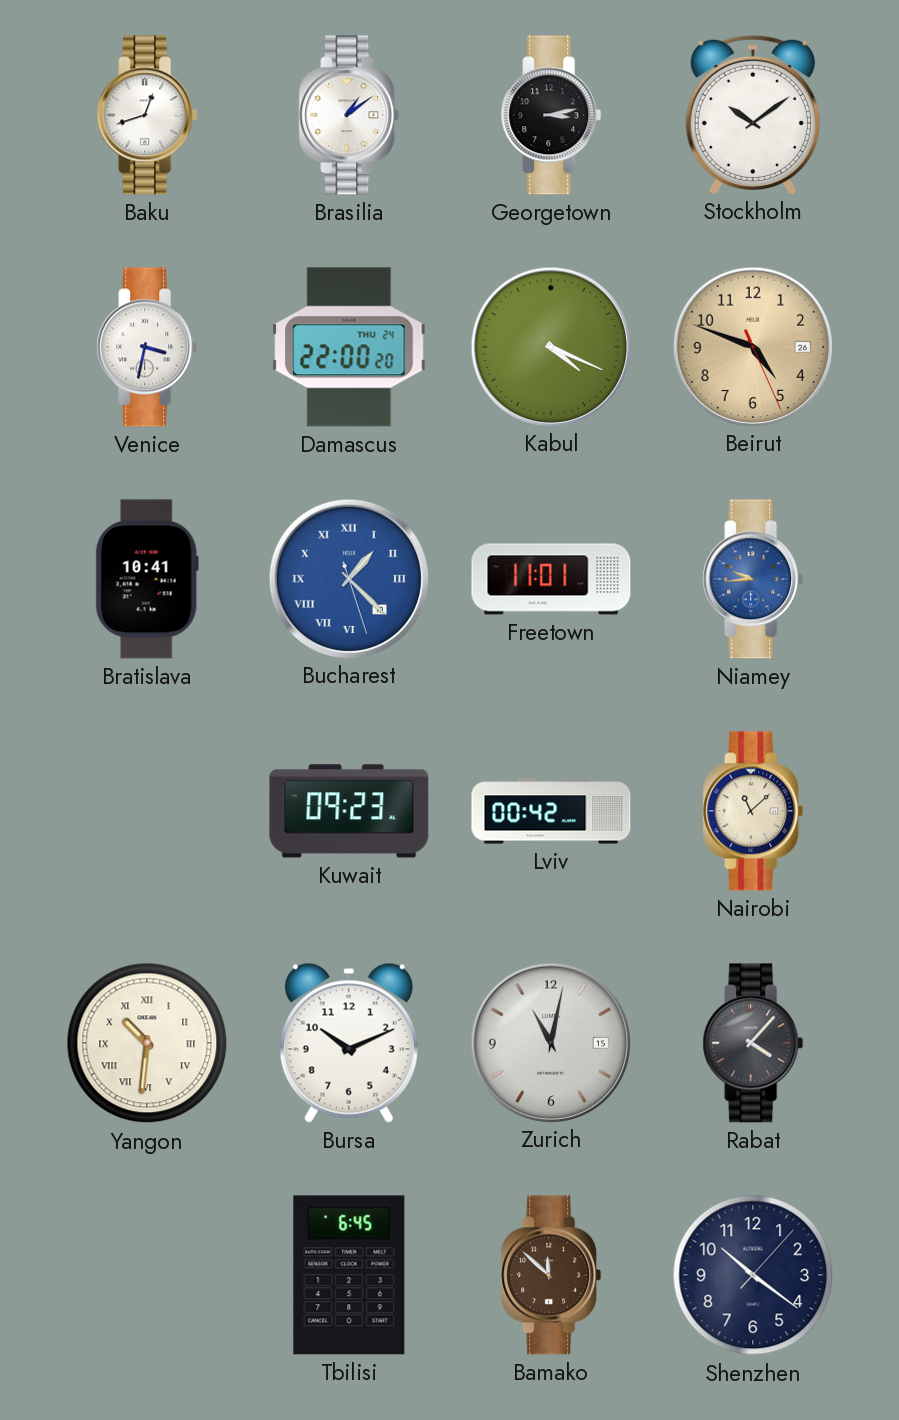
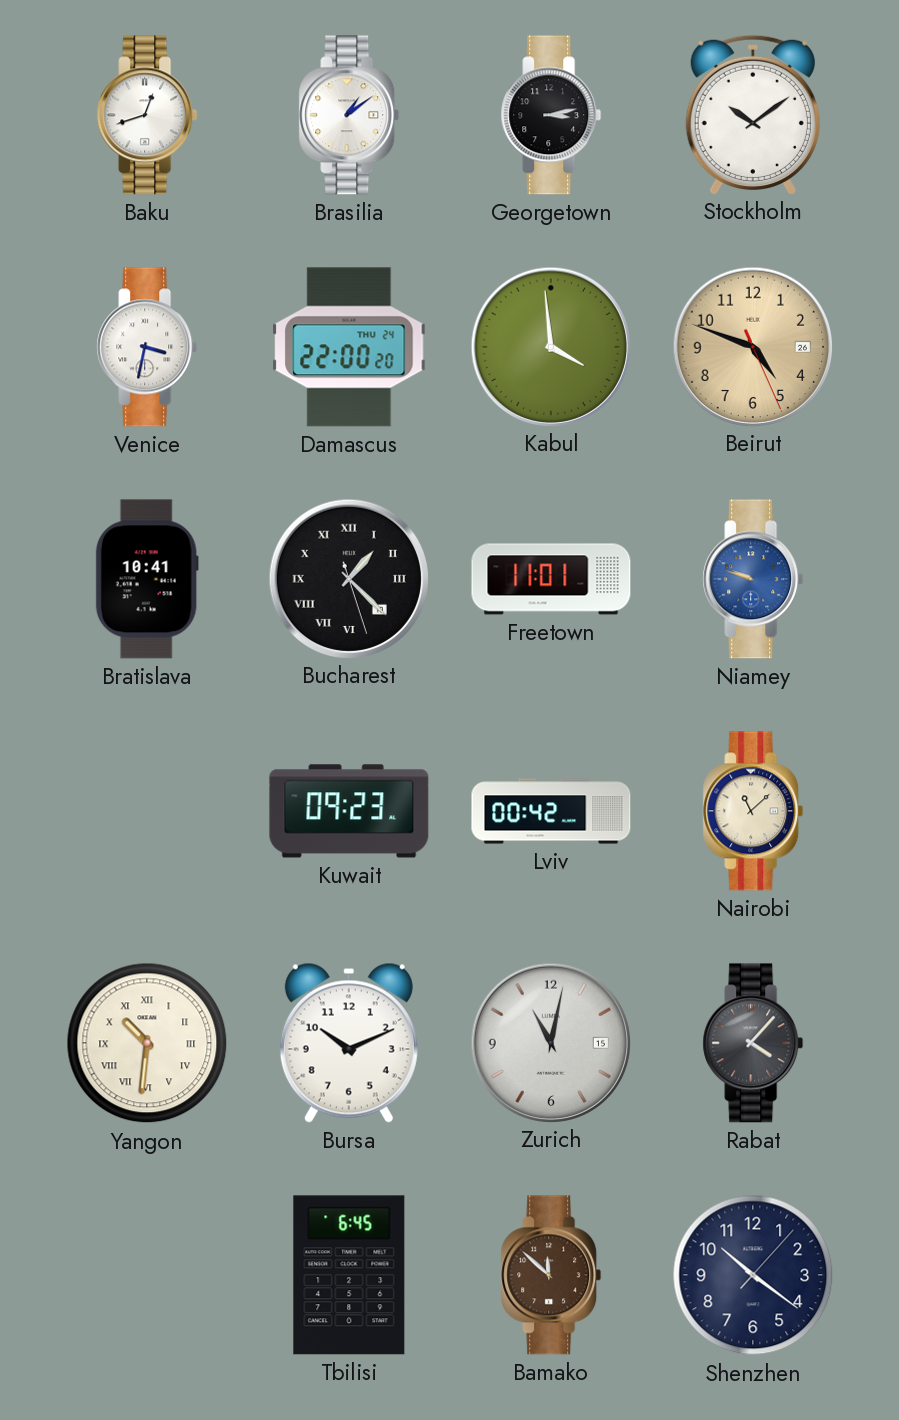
Kabul: 4:19 -> 3:59
Bucharest dial: blue -> black
Niamey: 9:44 -> 9:48
